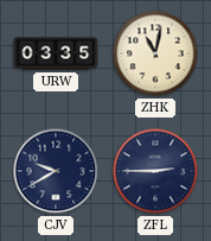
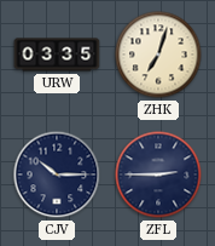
ZHK: 11:02 -> 7:03
CJV: 9:40 -> 10:15
